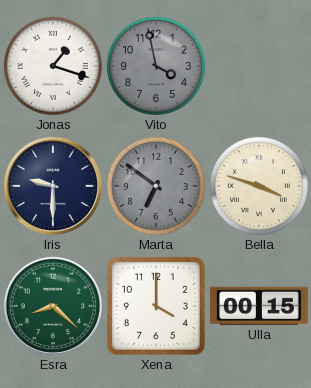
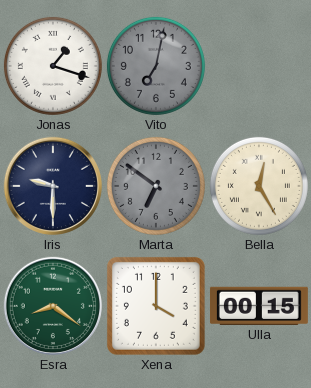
Vito: 3:58 -> 7:02
Bella: 3:48 -> 12:25
Esra: 8:22 -> 8:21
